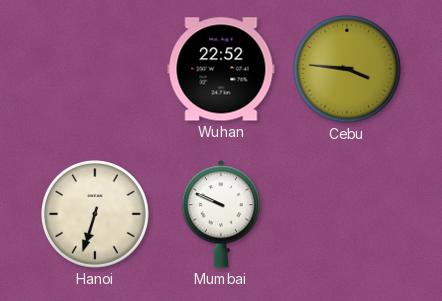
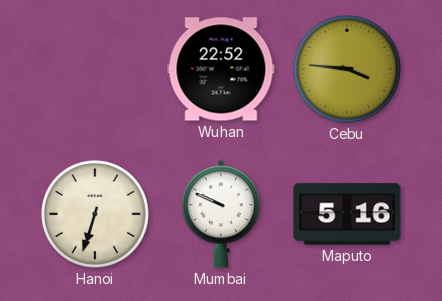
Maputo: none -> 5:16
